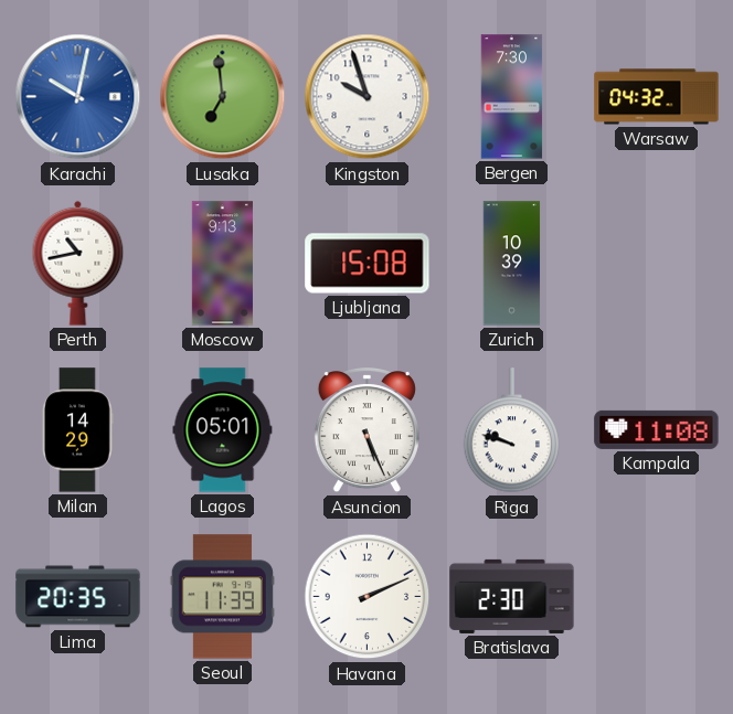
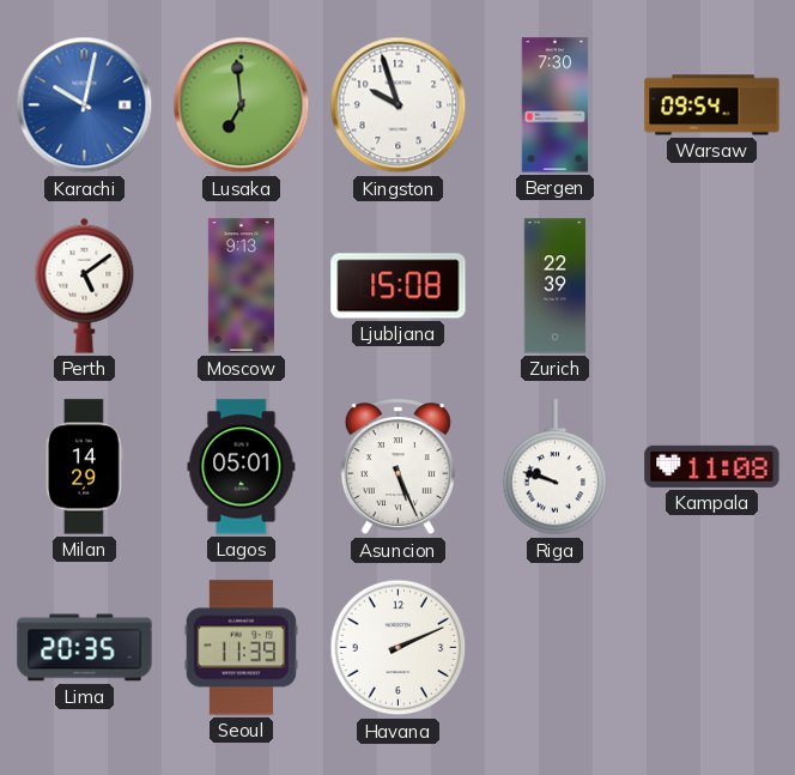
Warsaw: 04:32 -> 09:54
Perth: 10:43 -> 5:09
Zurich: 10:39 -> 22:39
Bratislava: 2:30 -> none
